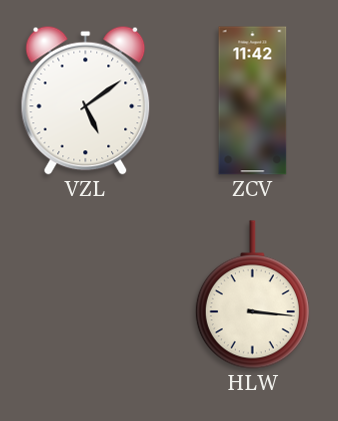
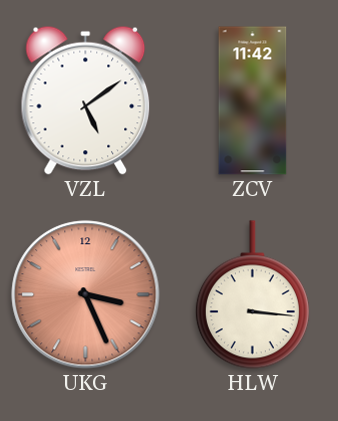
UKG: none -> 3:26
